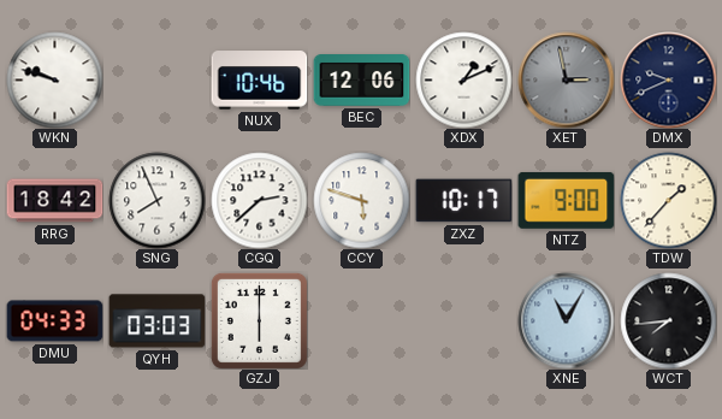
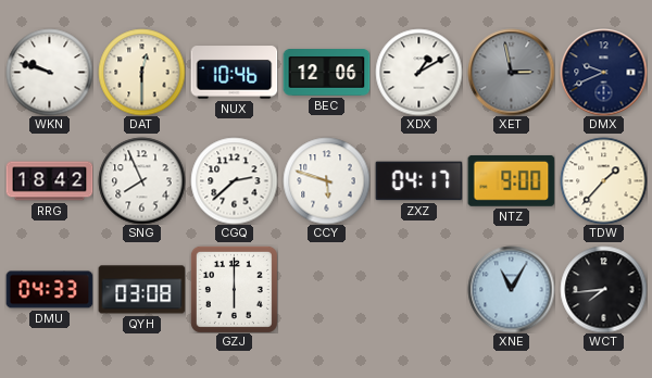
DAT: none -> 12:30
XDX: 1:11 -> 1:10
ZXZ: 10:17 -> 04:17
QYH: 03:03 -> 03:08
